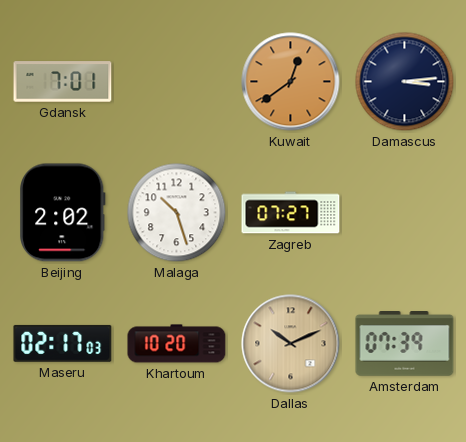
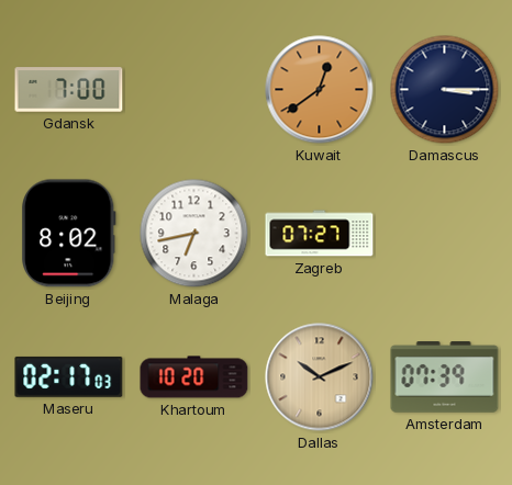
Gdansk: 7:01 -> 7:00
Damascus: 3:14 -> 3:15
Beijing: 2:02 -> 8:02
Malaga: 10:27 -> 6:43
